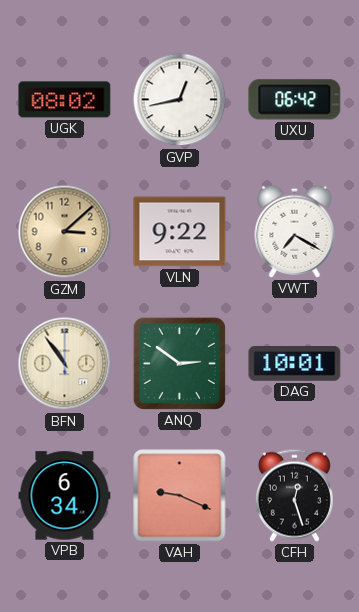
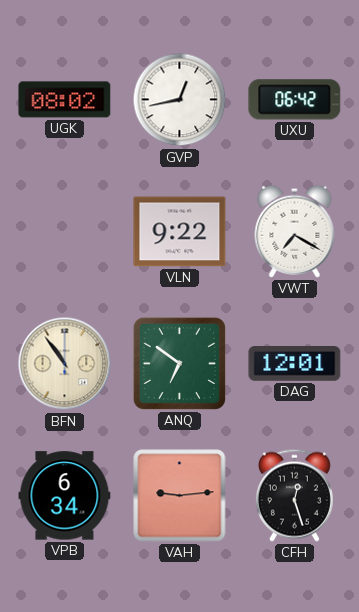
GZM: 3:08 -> none
ANQ: 2:51 -> 6:51
DAG: 10:01 -> 12:01
VAH: 9:19 -> 9:14
